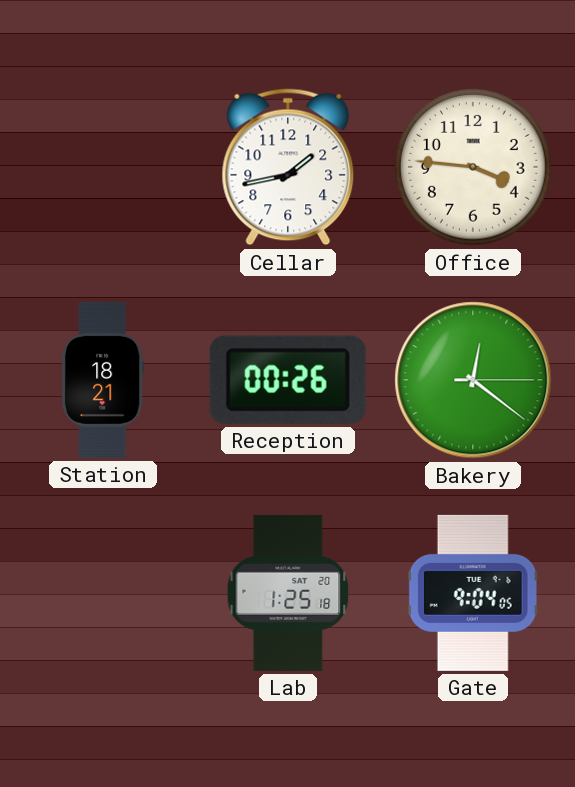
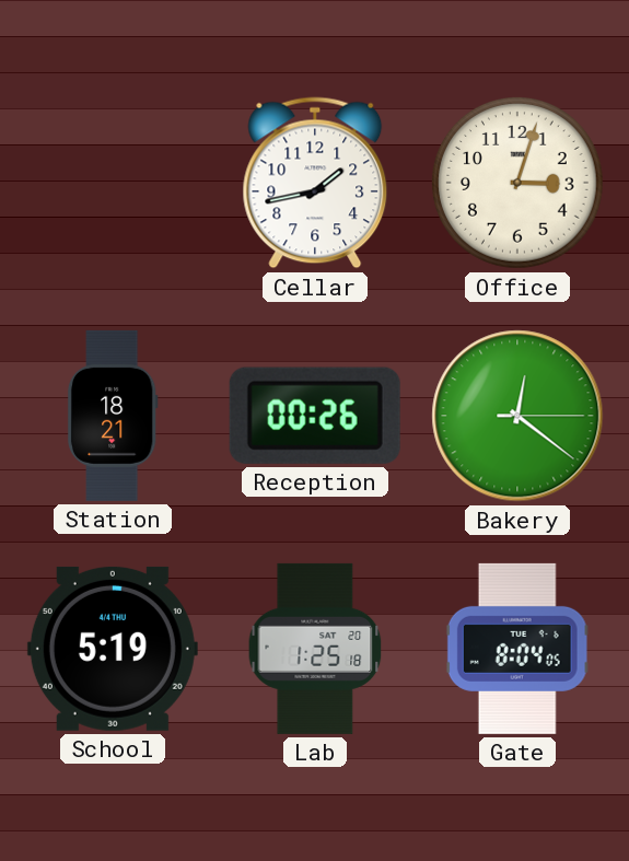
Office: 3:46 -> 3:03
School: none -> 5:19
Gate: 9:04 -> 8:04
